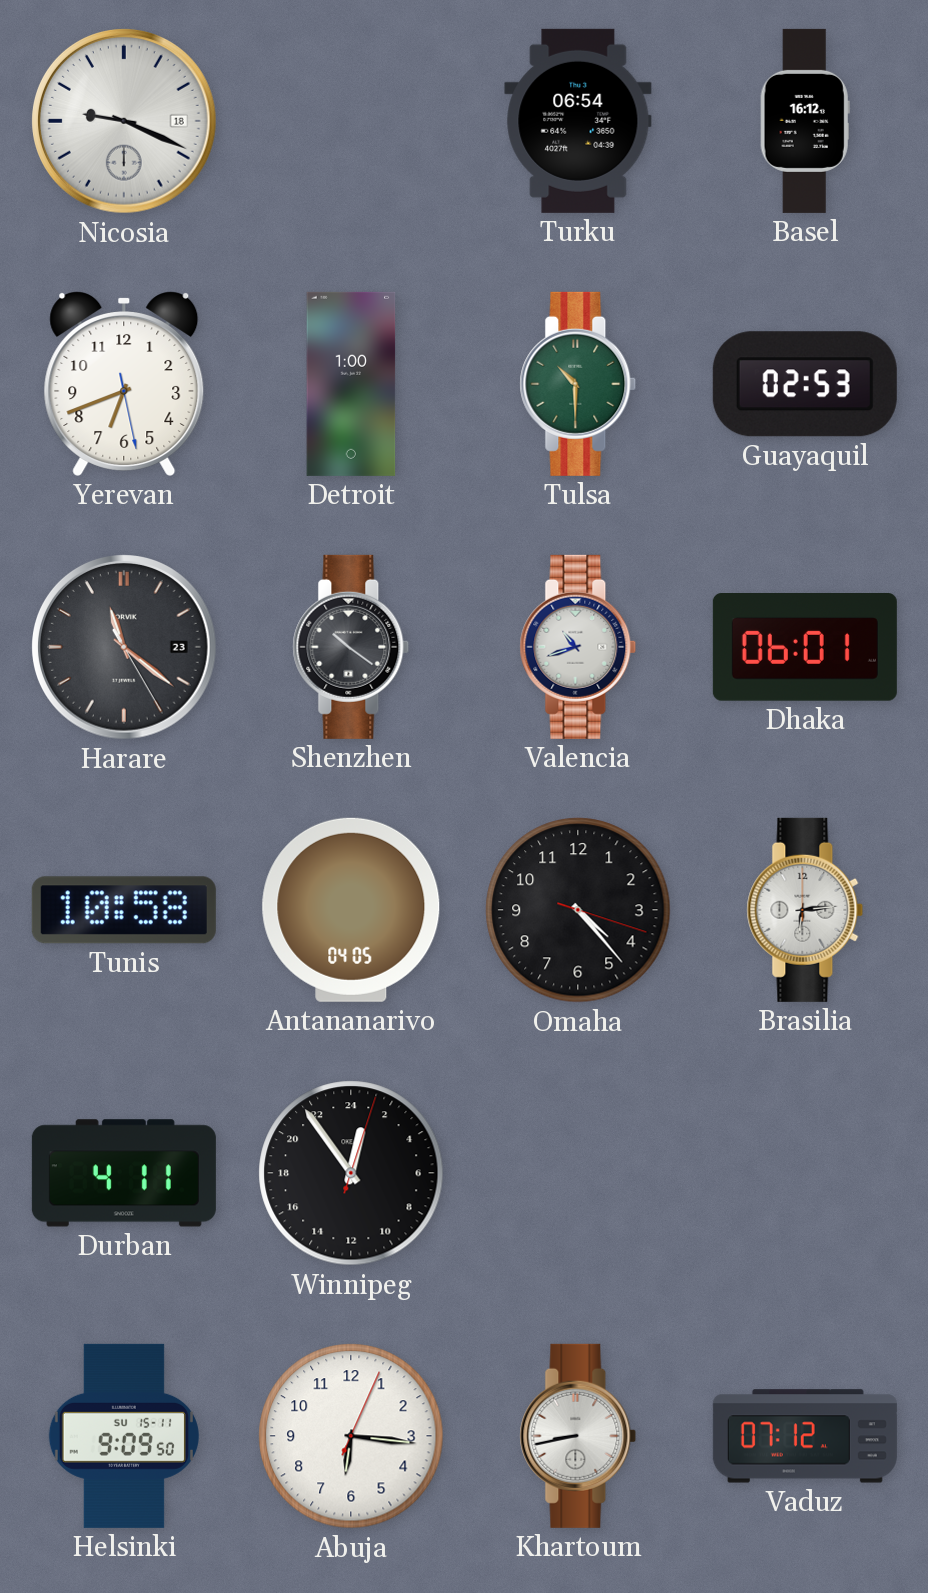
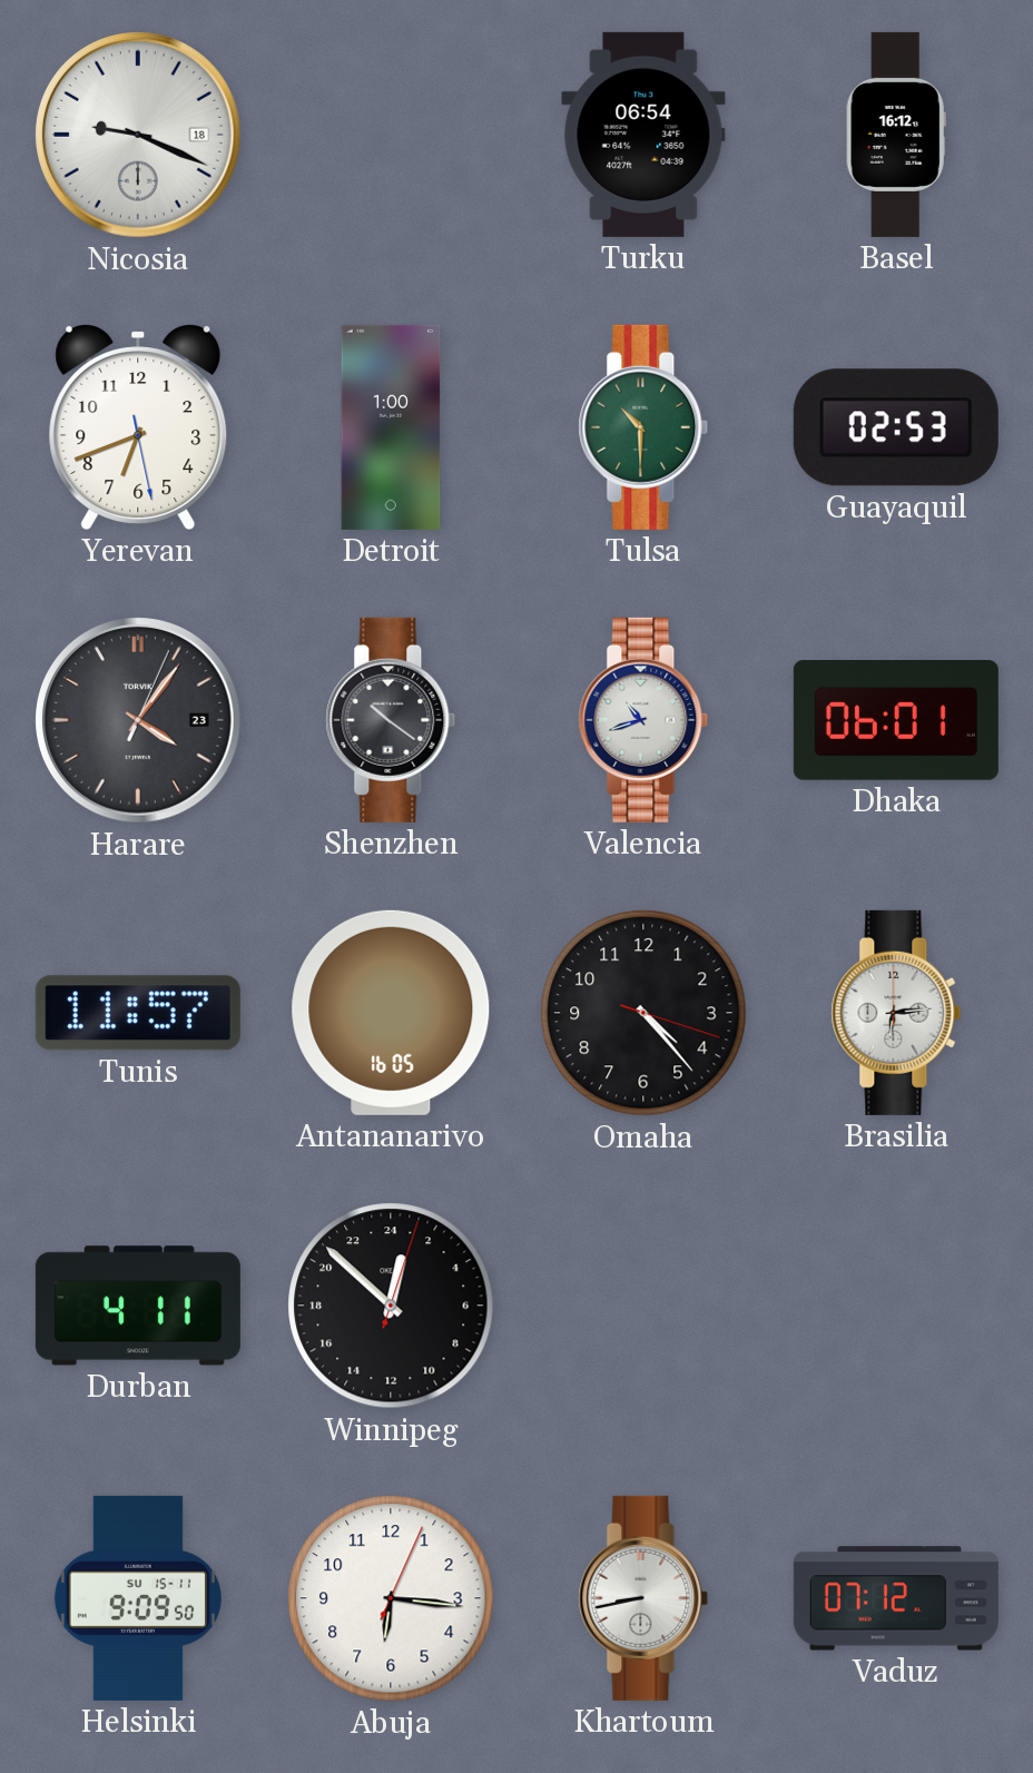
Harare: 11:21 -> 4:06
Tunis: 10:58 -> 11:57
Antananarivo: 04:05 -> 16:05
Winnipeg: 0:54 -> 0:52
